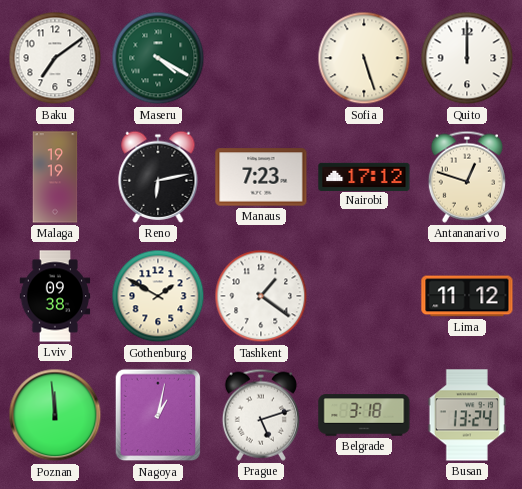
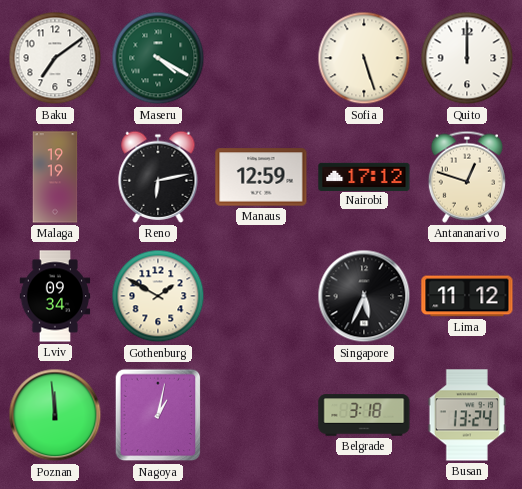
Manaus: 7:23 -> 12:59
Lviv: 09:38 -> 09:34
Tashkent: 1:21 -> none
Singapore: none -> 5:34
Prague: 5:12 -> none
